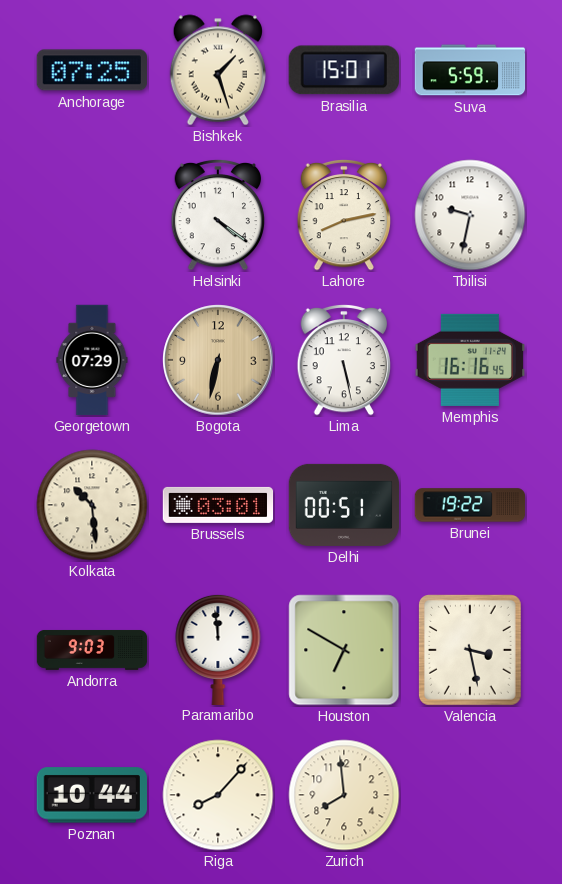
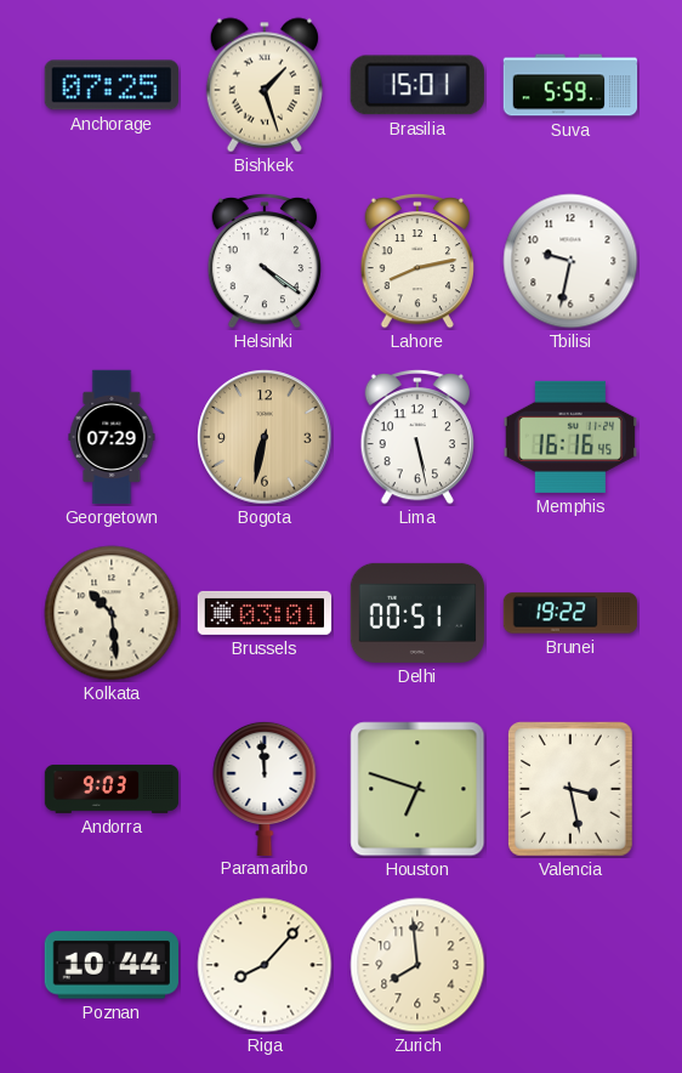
Houston: 6:50 -> 6:48
